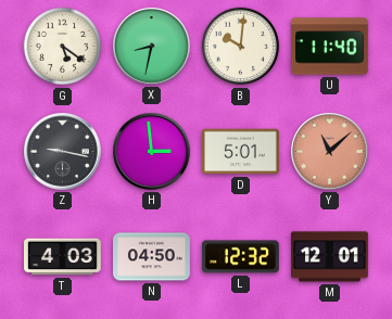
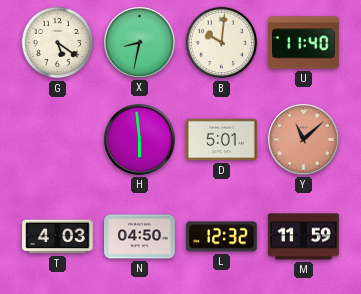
Z: 9:17 -> none
H: 2:59 -> 5:59
M: 12:01 -> 11:59
